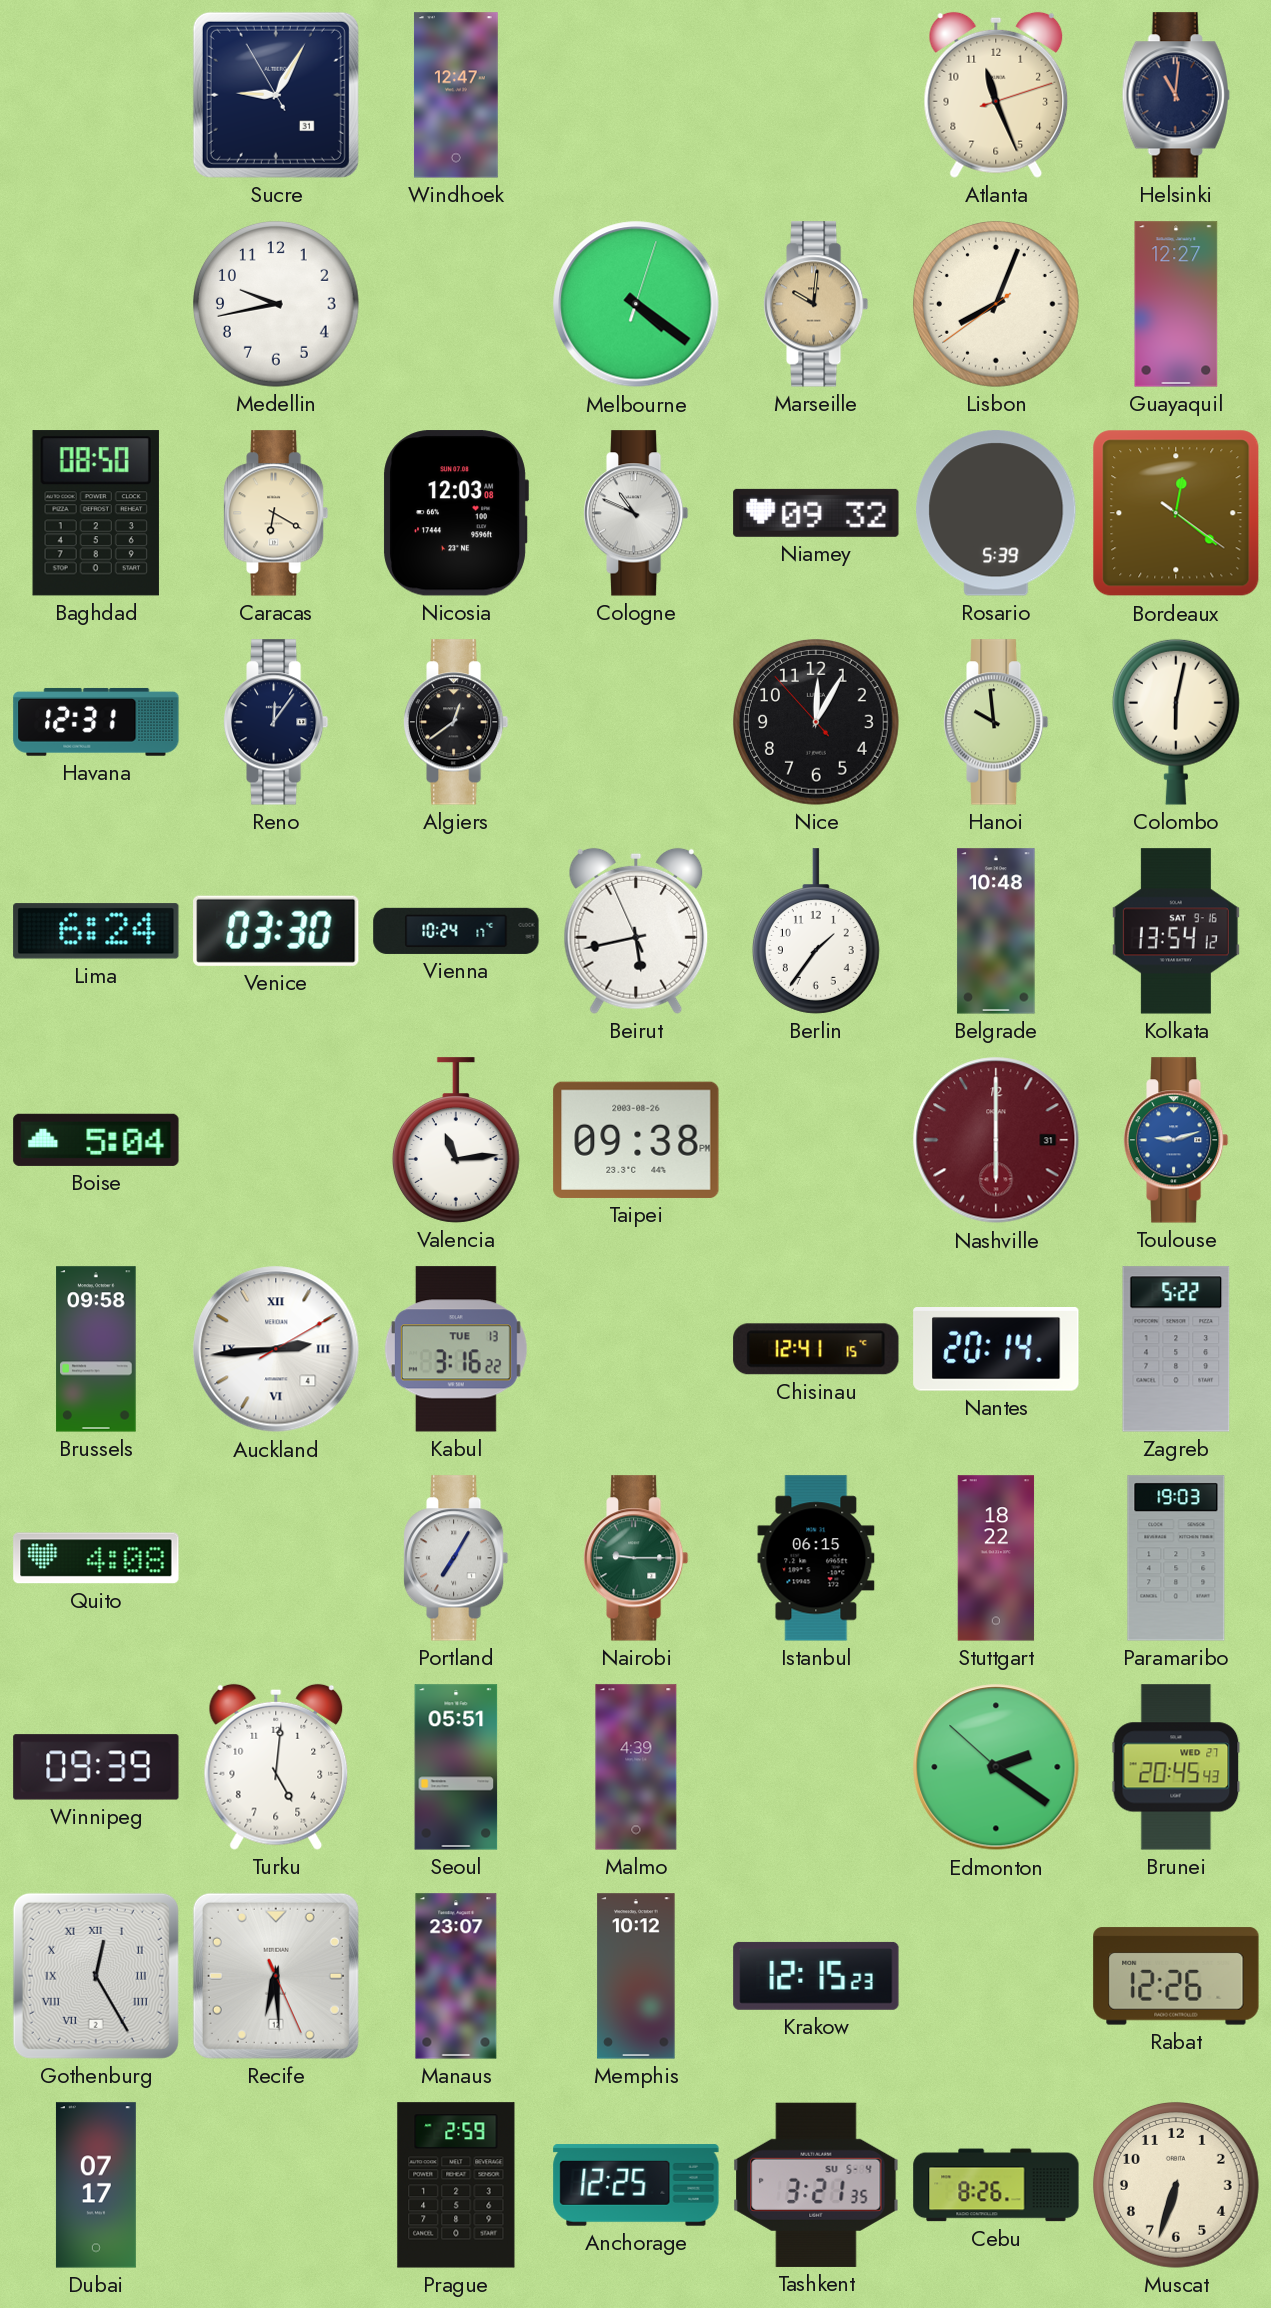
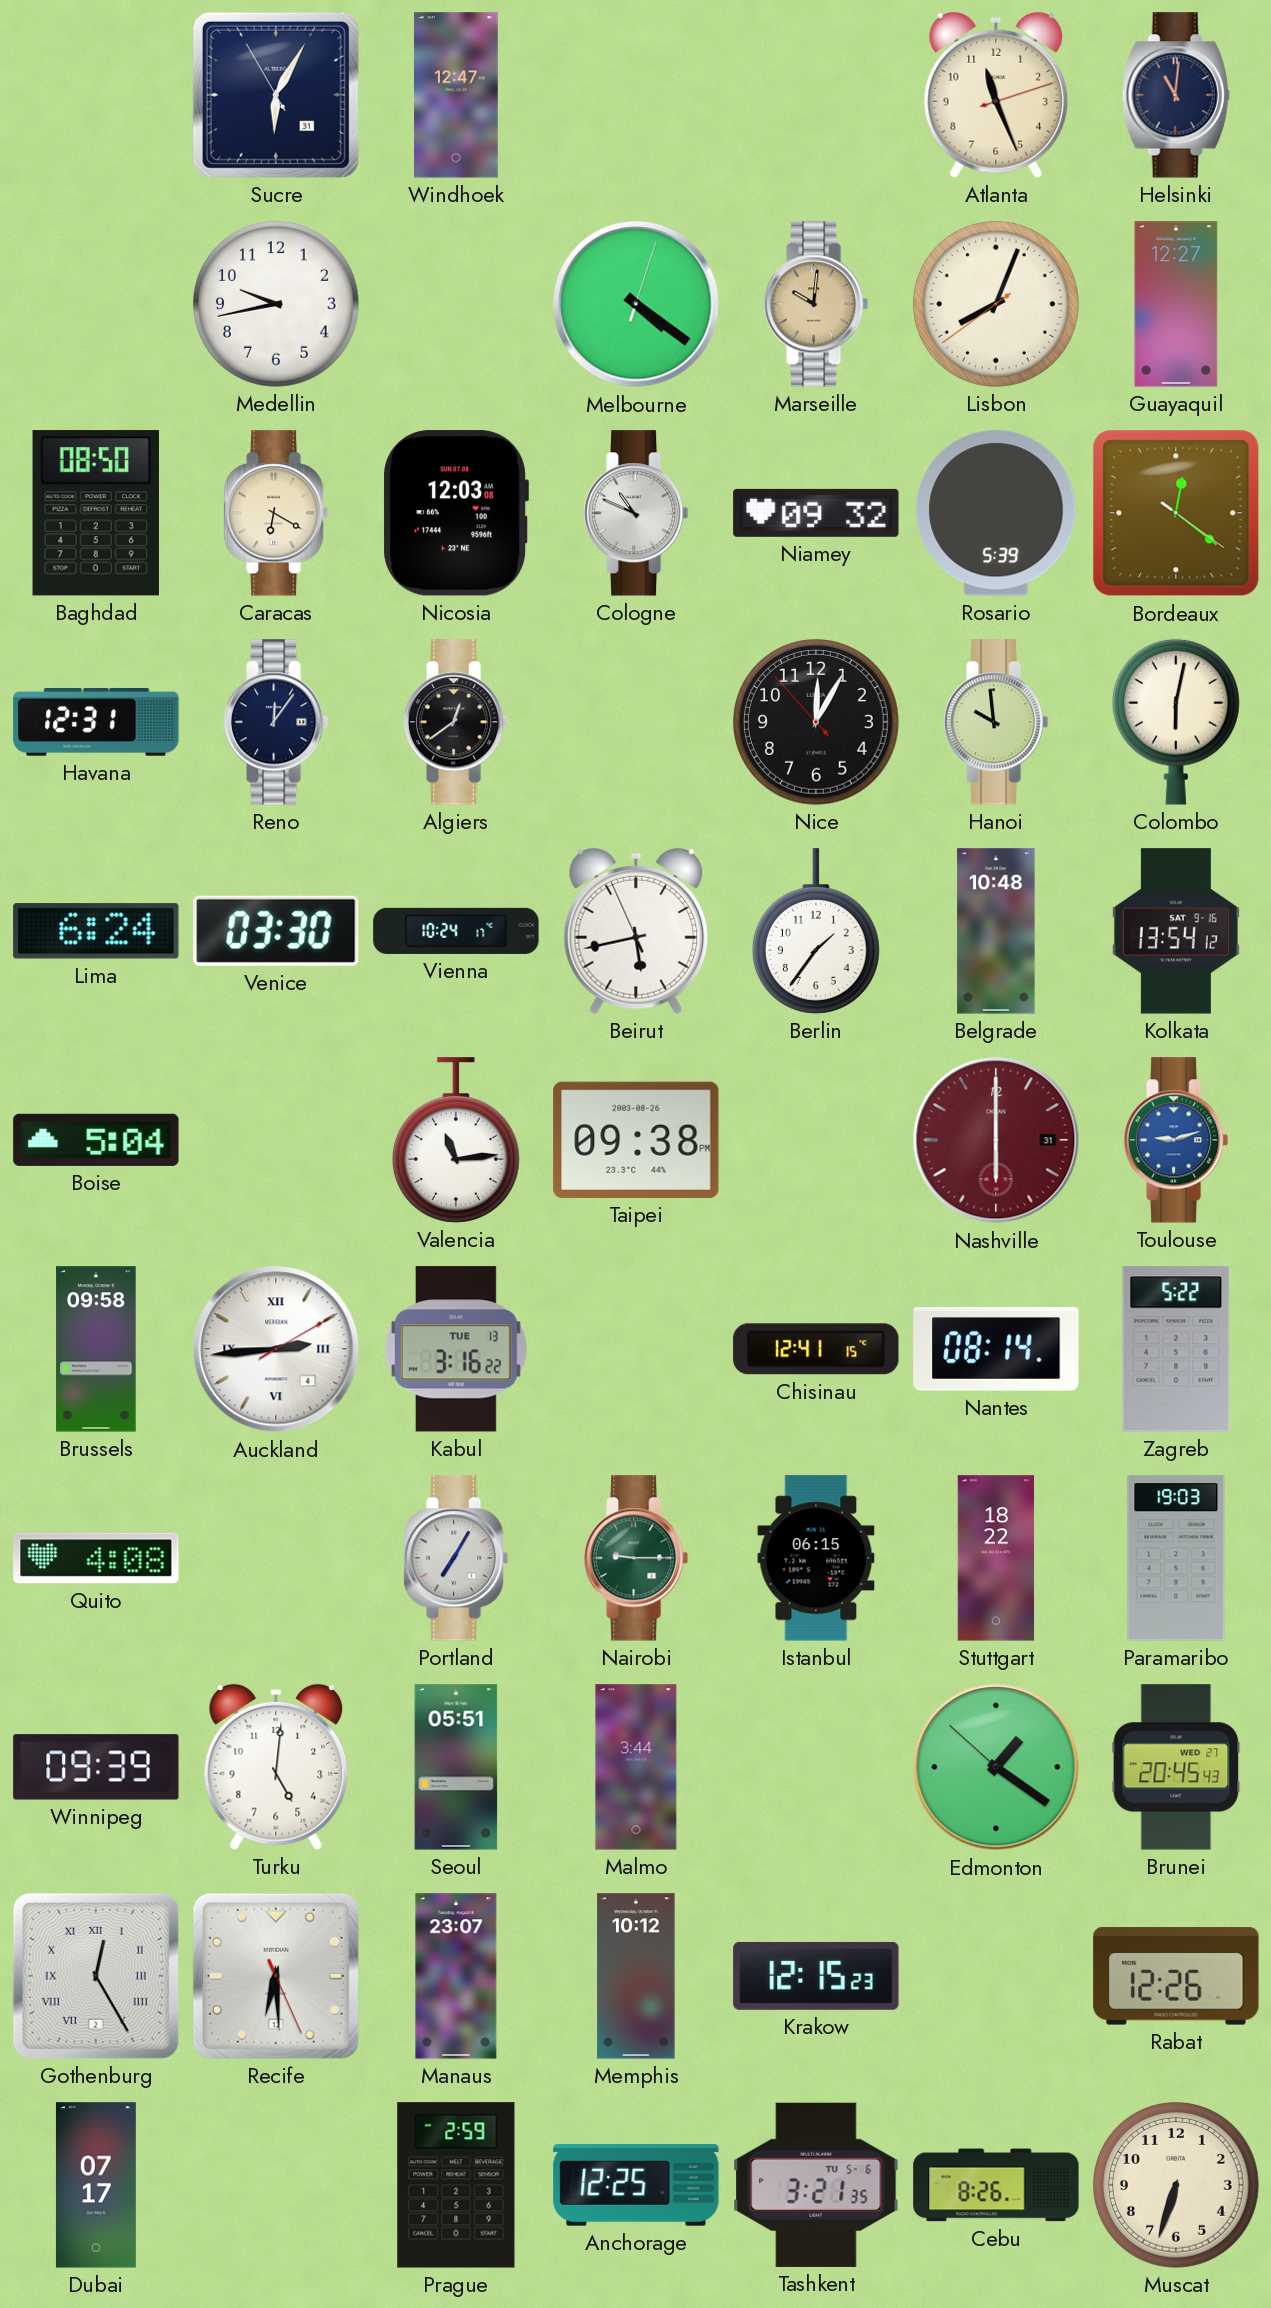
Sucre: 9:04 -> 6:04
Nantes: 20:14 -> 08:14
Malmo: 4:39 -> 3:44
Edmonton: 2:20 -> 1:20
Tashkent date: SU 5-4 -> TU 5-6
